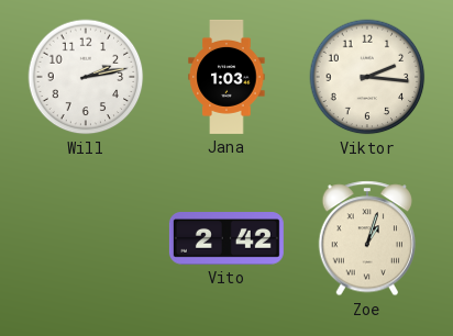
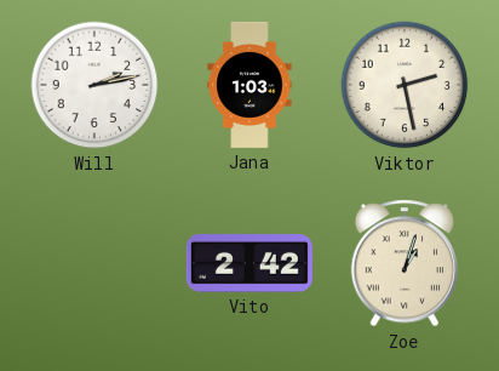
Viktor: 2:16 -> 2:28
